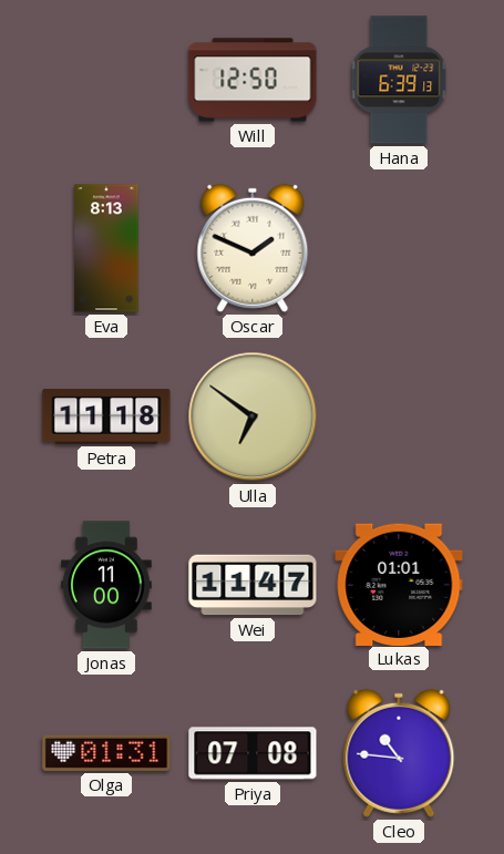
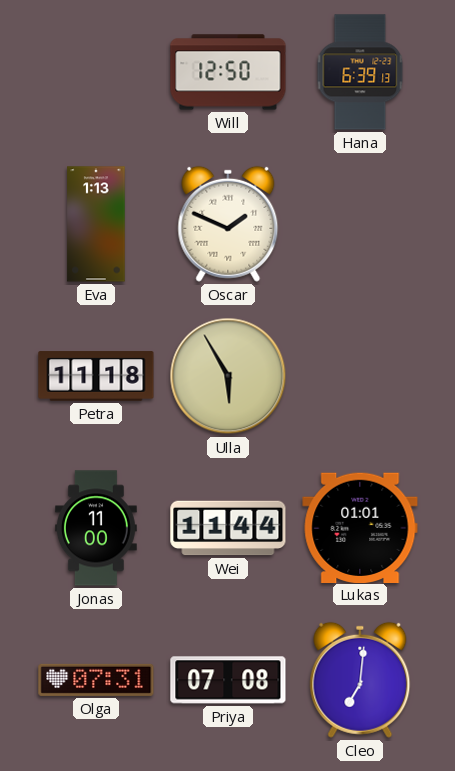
Eva: 8:13 -> 1:13
Ulla: 6:51 -> 5:55
Wei: 11:47 -> 11:44
Olga: 01:31 -> 07:31
Cleo: 10:46 -> 7:01
